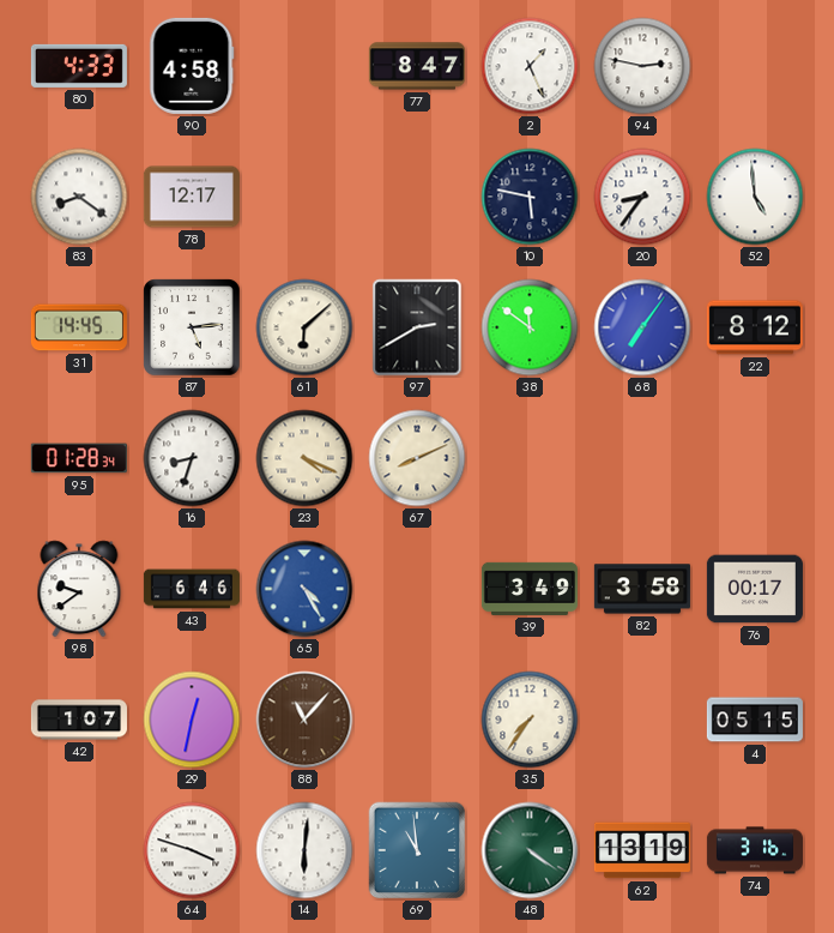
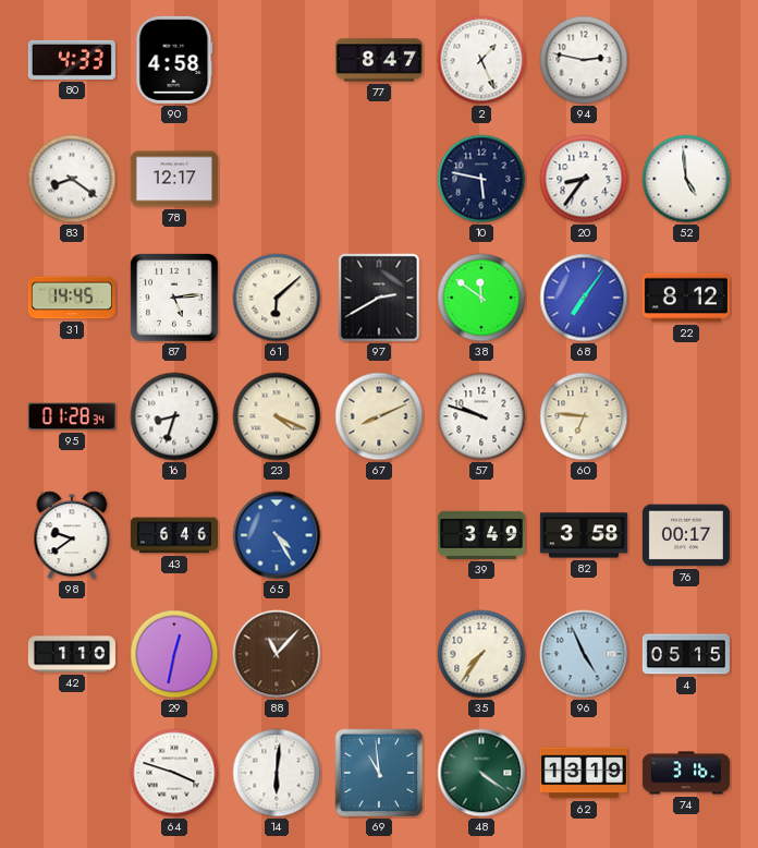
57: none -> 9:48
60: none -> 6:46
42: 1:07 -> 1:10
96: none -> 4:56
